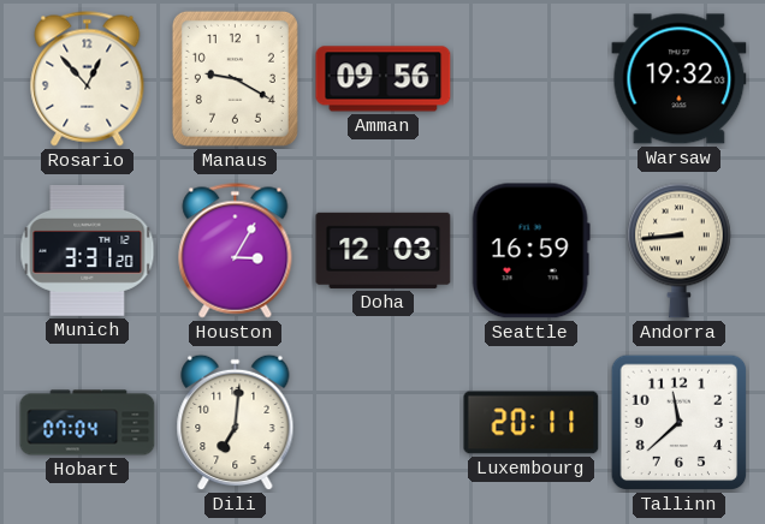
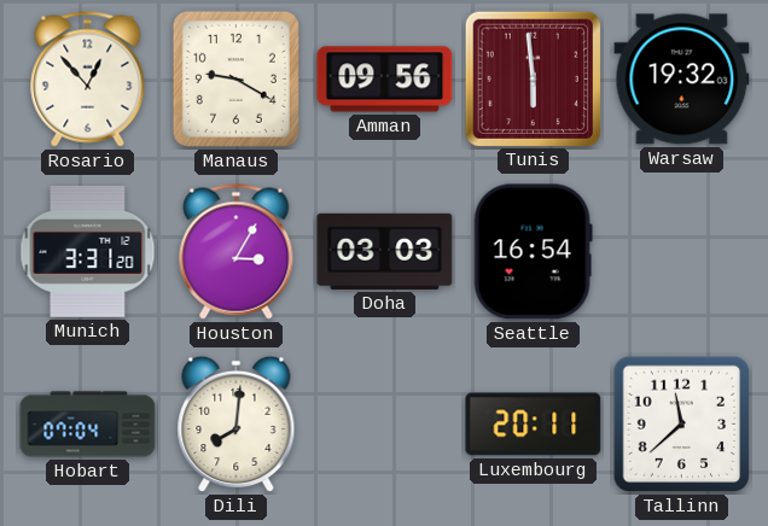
Tunis: none -> 5:59
Doha: 12:03 -> 03:03
Seattle: 16:59 -> 16:54
Andorra: 8:44 -> none
Dili: 7:01 -> 8:01
